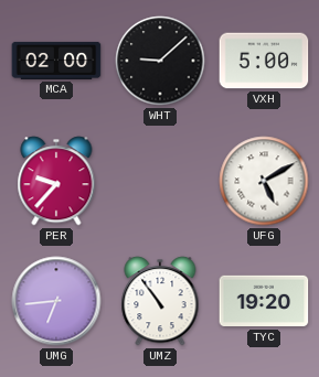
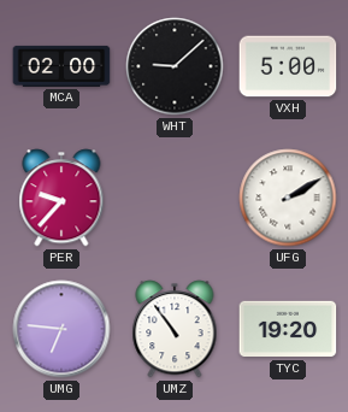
UFG: 5:10 -> 2:10
UMG: 6:44 -> 6:46
